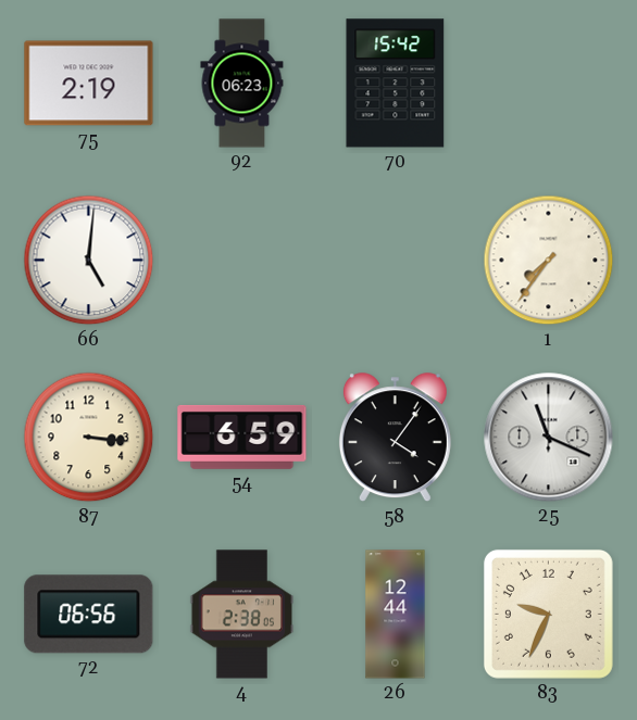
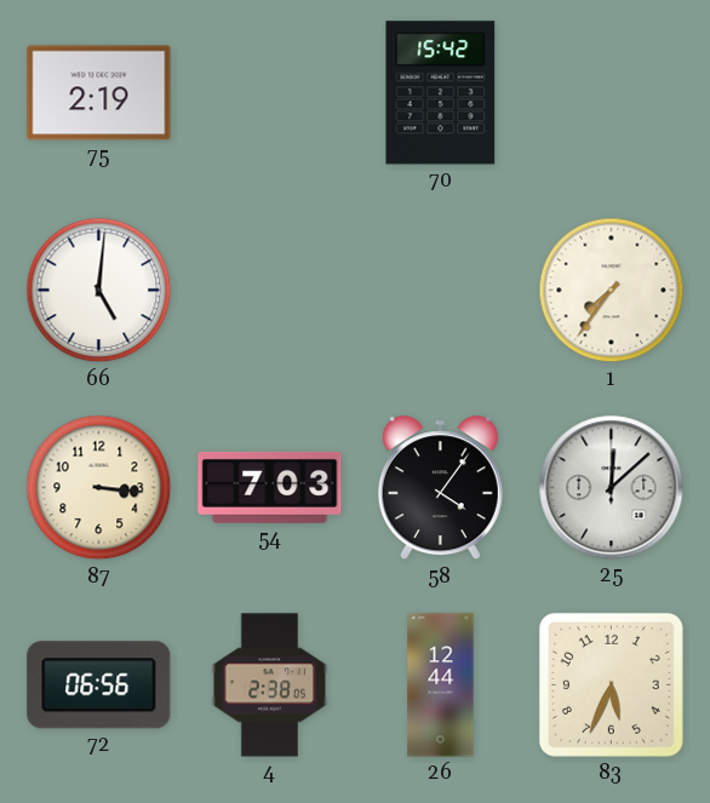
92: 06:23 -> none
54: 6:59 -> 7:03
25: 11:19 -> 12:08
83: 9:34 -> 5:34
